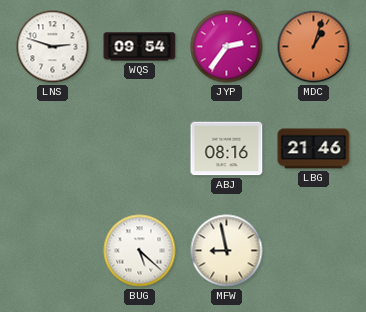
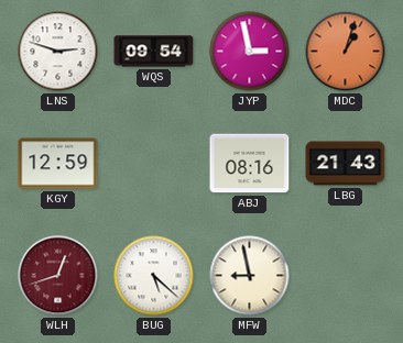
JYP: 2:36 -> 2:58
KGY: none -> 12:59
LBG: 21:46 -> 21:43
WLH: none -> 12:42
